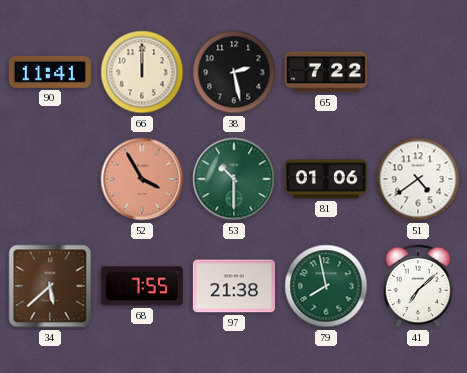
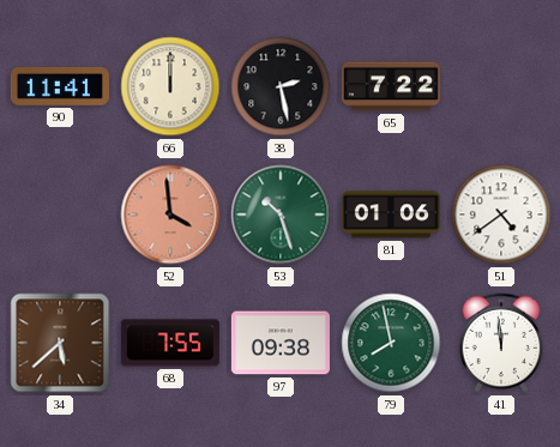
52: 3:55 -> 3:59
53: 10:30 -> 10:27
97: 21:38 -> 09:38
41: 7:08 -> 11:59
